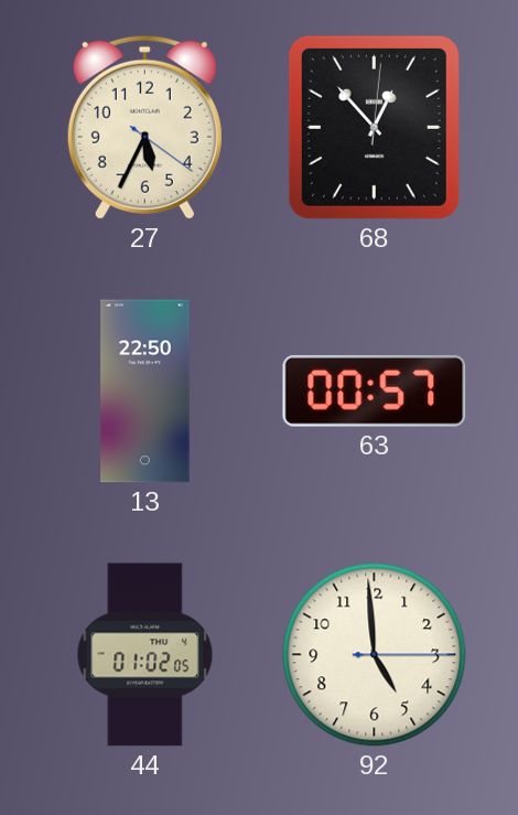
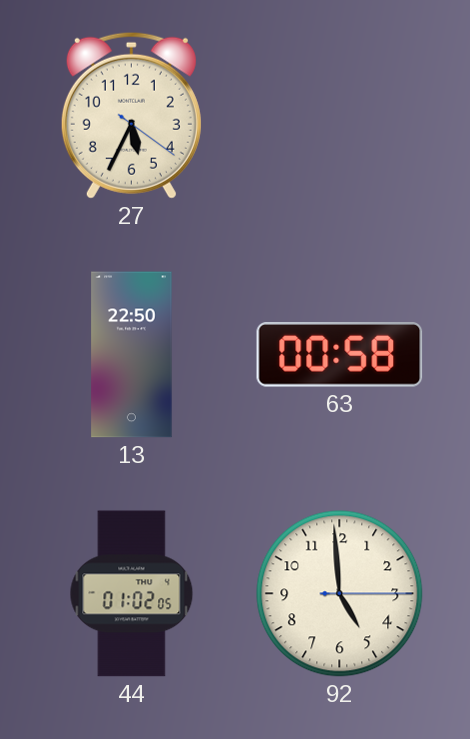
68: 12:53 -> none
63: 00:57 -> 00:58
